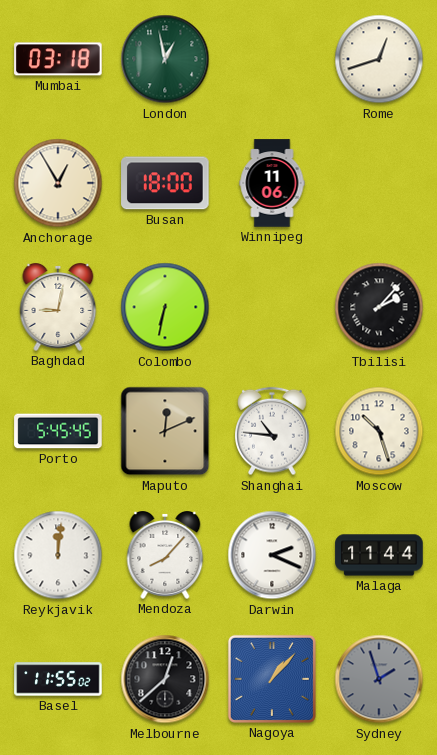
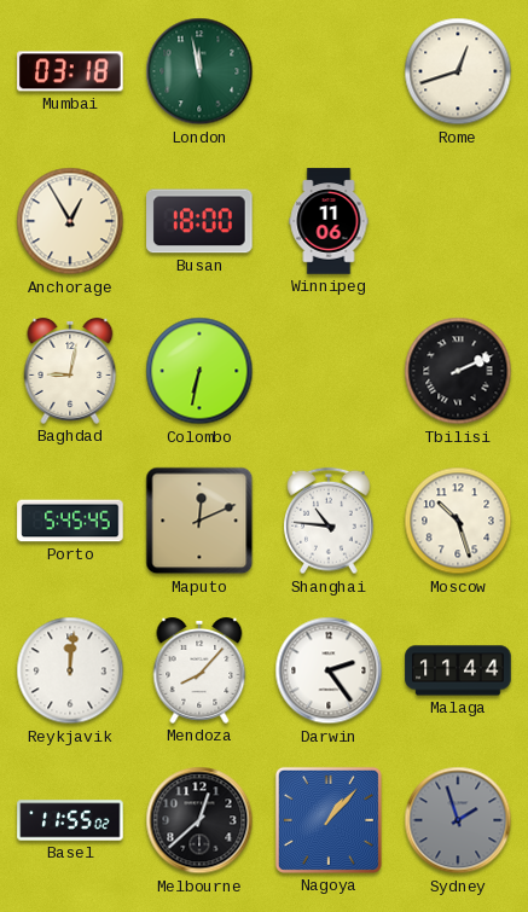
London: 12:58 -> 11:58
Tbilisi: 2:07 -> 2:11
Darwin: 2:19 -> 2:24
